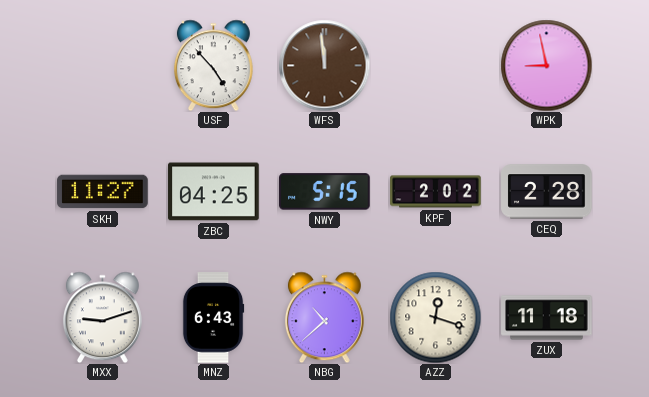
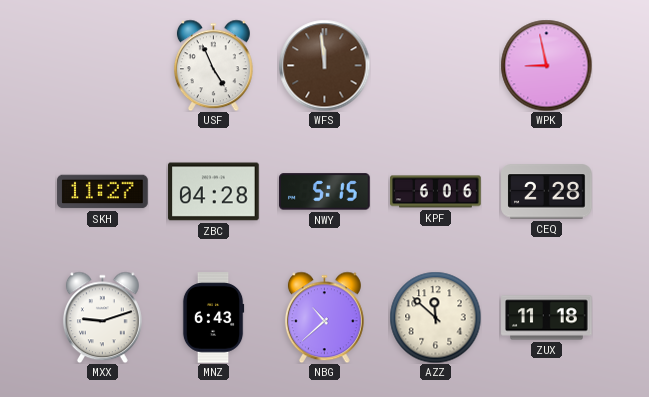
USF: 4:53 -> 4:56
ZBC: 04:25 -> 04:28
KPF: 2:02 -> 6:06
AZZ: 12:18 -> 11:52
